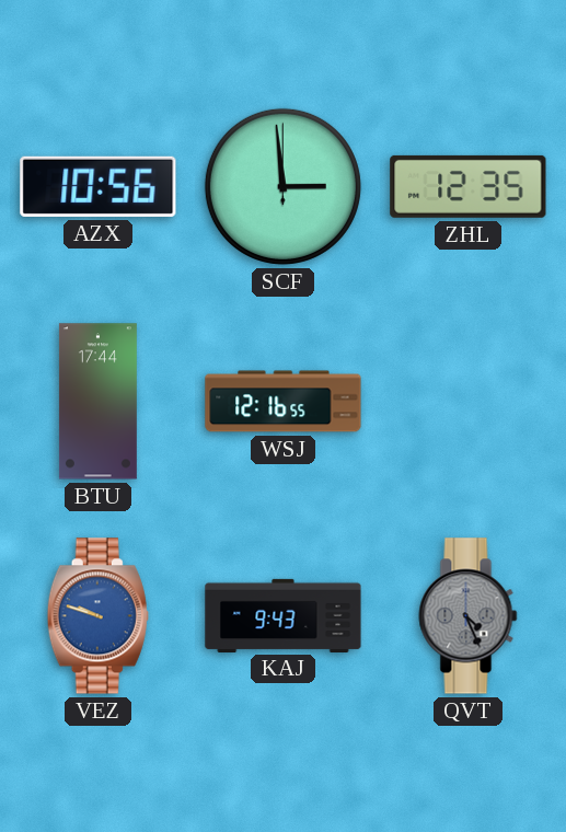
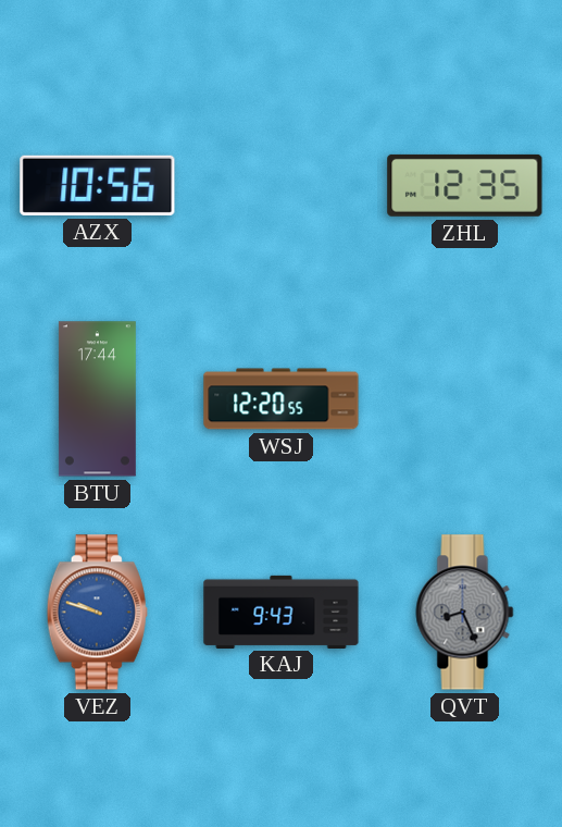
SCF: 2:59 -> none
WSJ: 12:16 -> 12:20
QVT: 4:26 -> 8:26
